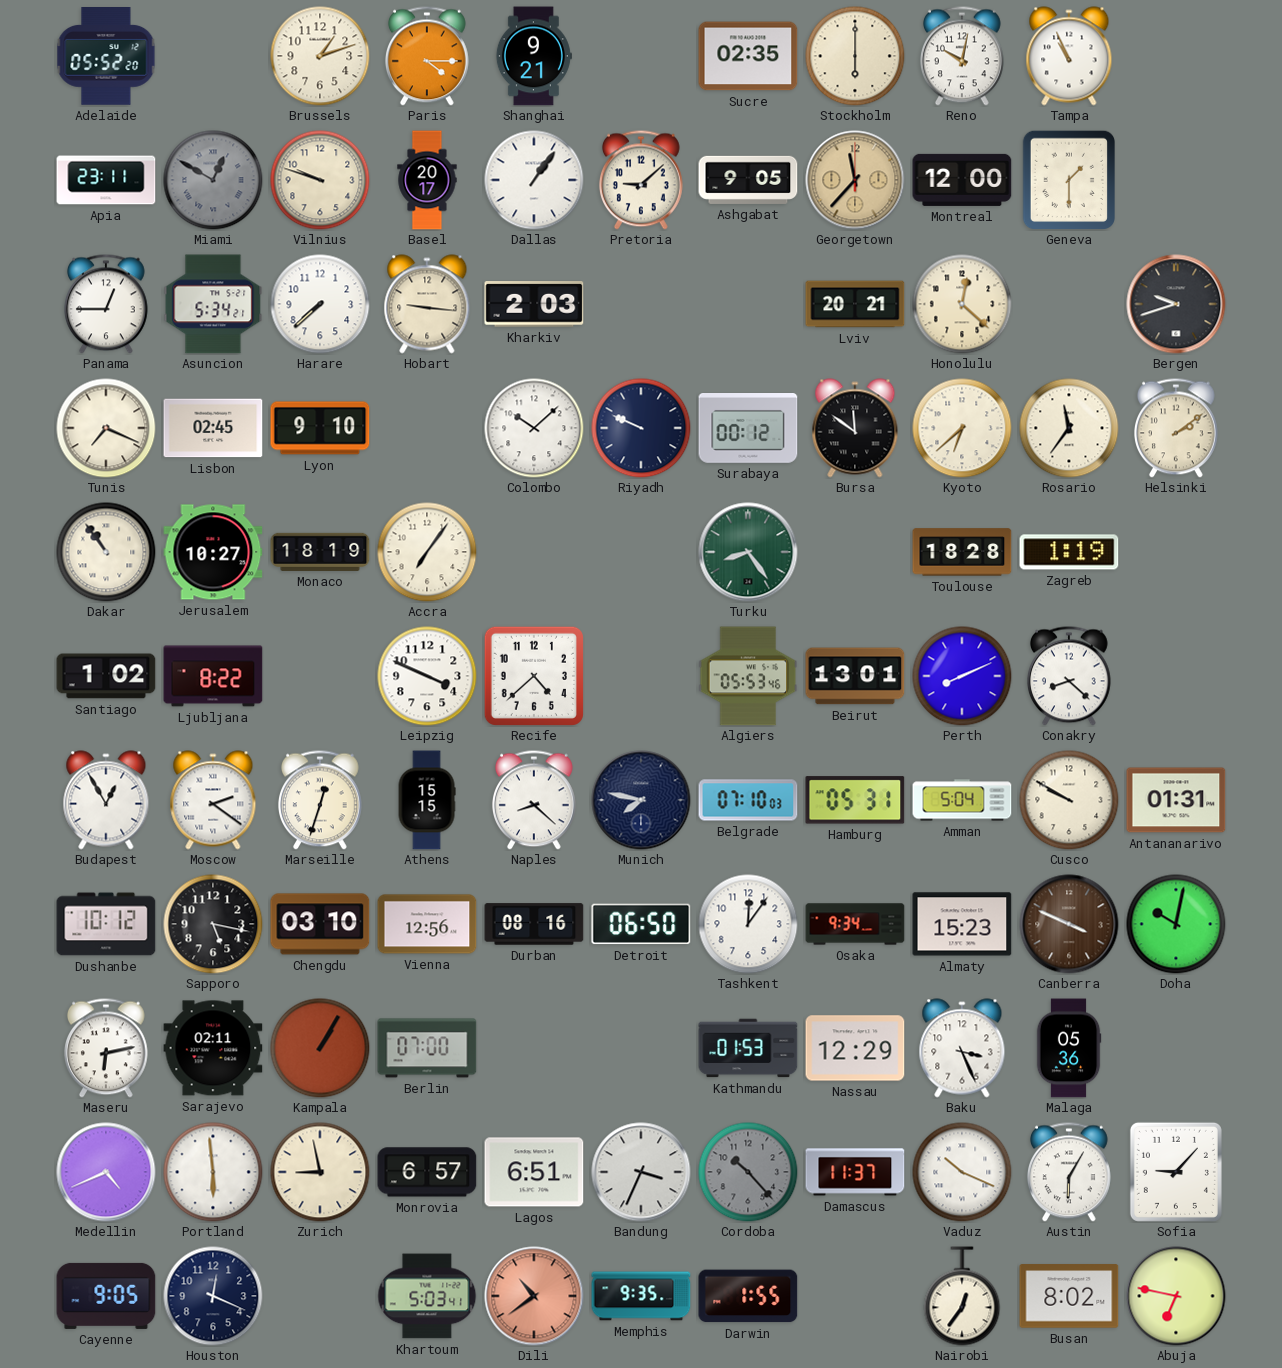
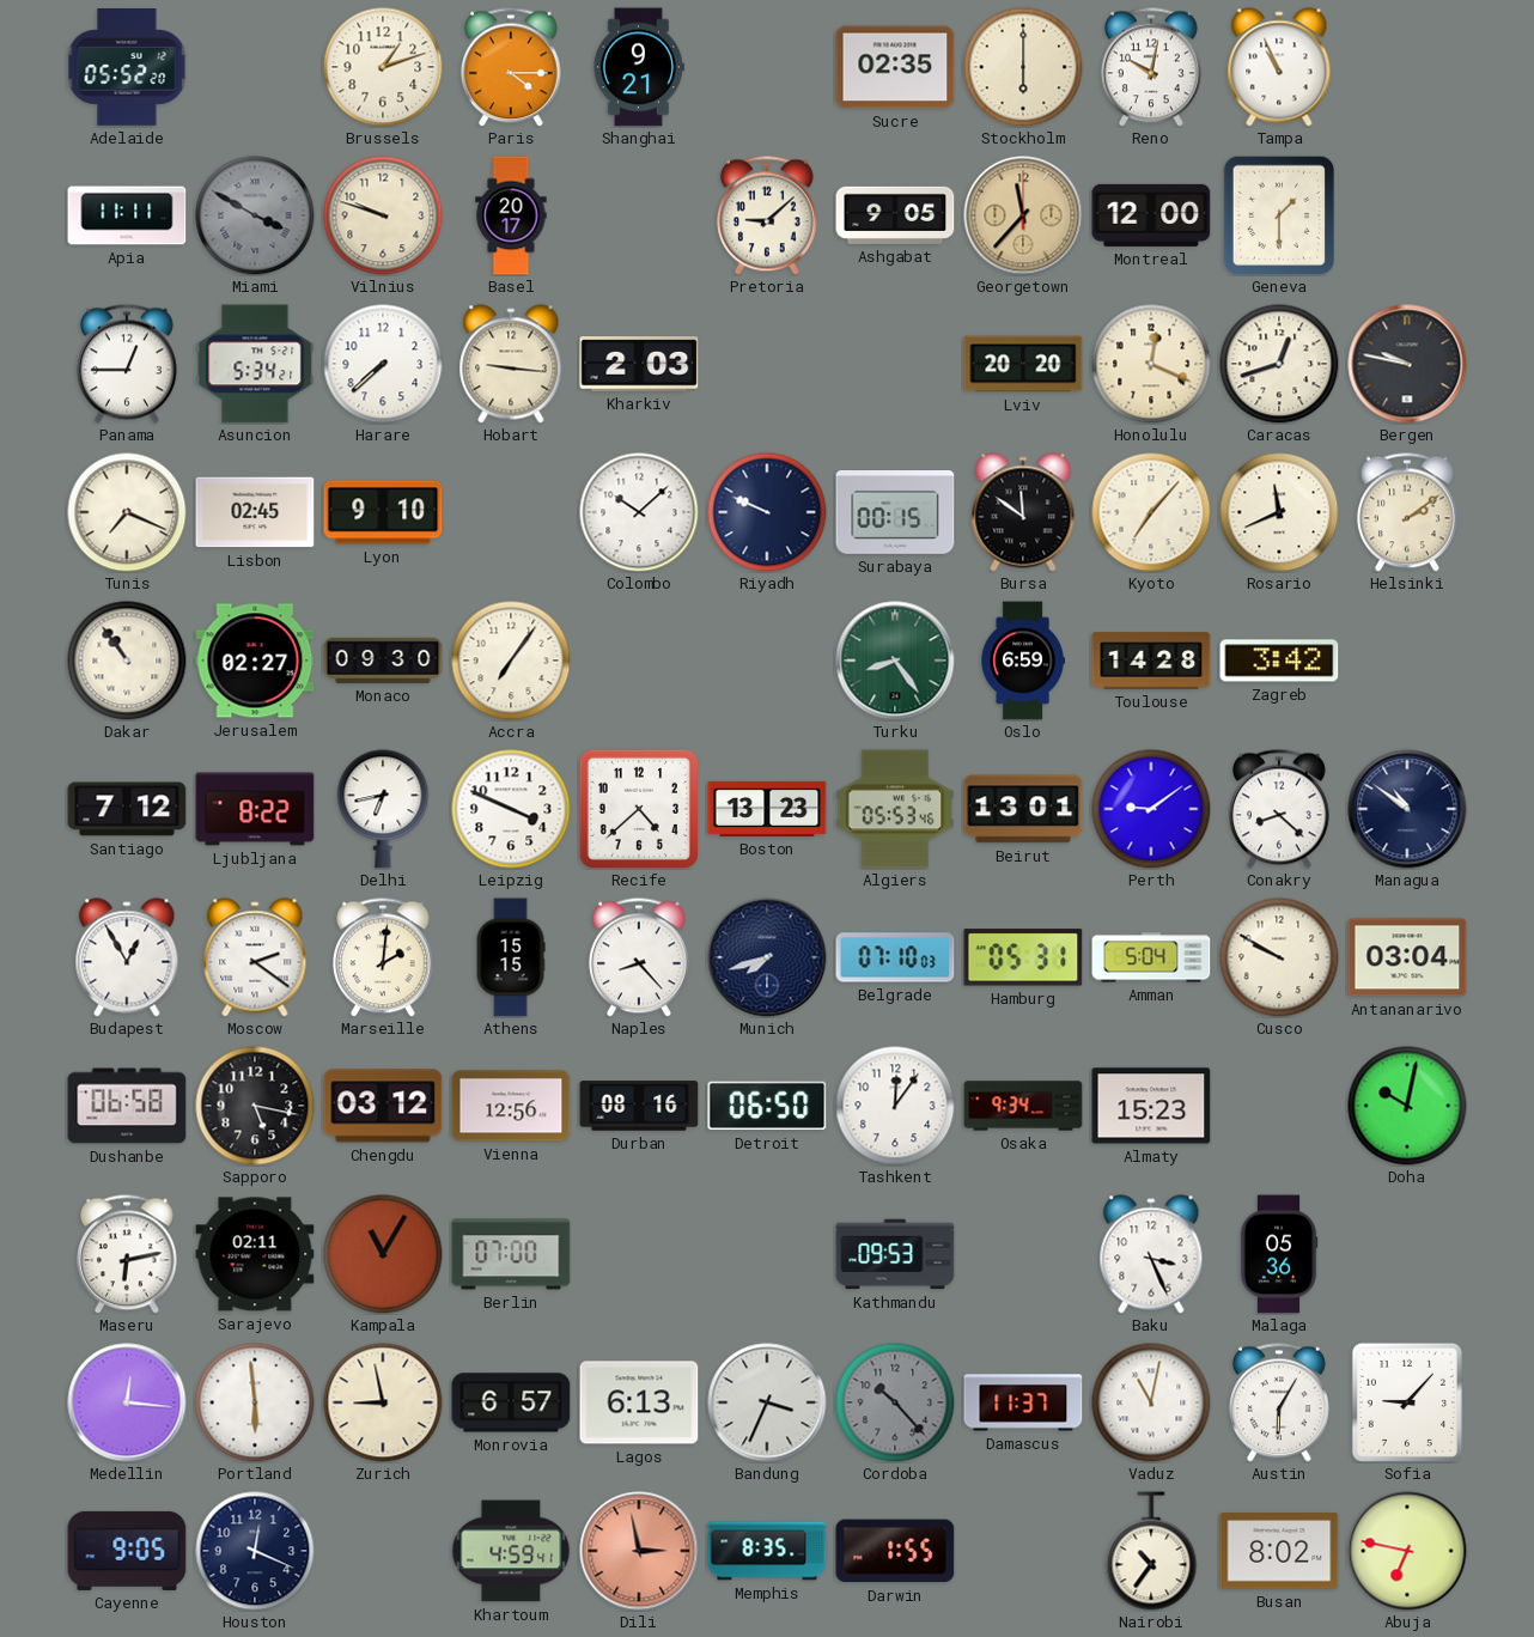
Apia: 23:11 -> 11:11
Miami: 12:50 -> 3:50
Dallas: 1:06 -> none
Lviv: 20:21 -> 20:20
Honolulu: 12:22 -> 12:19
Caracas: none -> 12:42
Bergen: 9:42 -> 9:47
Surabaya: 00:12 -> 00:15
Kyoto: 6:38 -> 7:07
Rosario: 11:36 -> 11:41
Jerusalem: 10:27 -> 02:27
Monaco: 18:19 -> 09:30
Oslo: none -> 6:59
Toulouse: 18:28 -> 14:28
Zagreb: 1:19 -> 3:42
Santiago: 1:02 -> 7:12
Delhi: none -> 6:43
Boston: none -> 13:23
Perth: 8:11 -> 9:09
Managua: none -> 10:51
Marseille: 12:33 -> 2:01
Naples: 8:22 -> 8:23
Munich: 7:47 -> 7:42
Antananarivo: 01:31 -> 03:04
Dushanbe: 10:12 -> 06:58
Chengdu: 03:10 -> 03:12
Canberra: 3:49 -> none
Kampala: 1:05 -> 11:05
Kathmandu: 01:53 -> 09:53
Nassau: 12:29 -> none
Medellin: 4:41 -> 12:16
Lagos: 6:51 -> 6:13
Vaduz: 10:19 -> 11:02
Khartoum: 5:03 -> 4:59
Dili: 10:39 -> 2:58
Memphis: 9:35 -> 8:35
Nairobi: 12:36 -> 10:36
